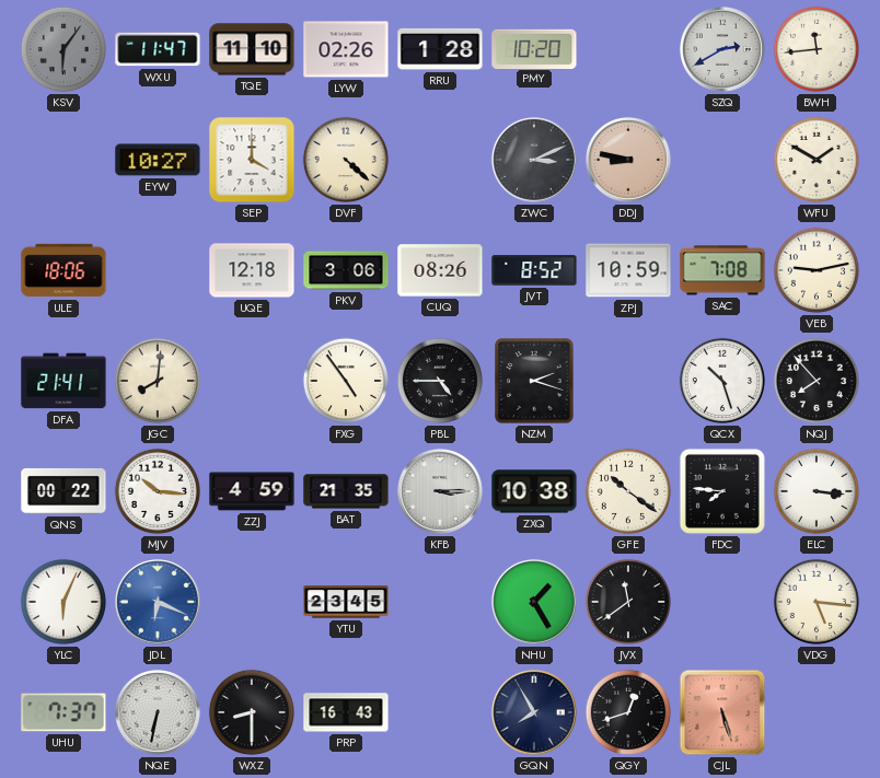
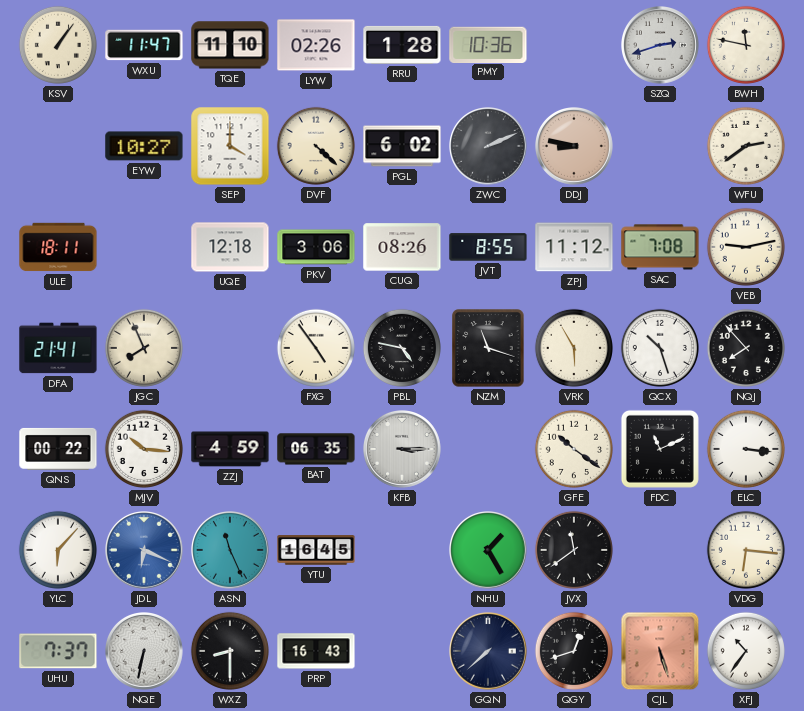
KSV: 6:06 -> 1:06
KSV dial: grey -> cream
PMY: 10:20 -> 10:36
SZQ: 2:40 -> 2:42
BWH: 11:44 -> 11:47
PGL: none -> 6:02
ZWC: 3:11 -> 2:11
WFU: 1:50 -> 2:39
ULE: 18:06 -> 18:11
JVT: 8:52 -> 8:55
ZPJ: 10:59 -> 11:12
JGC: 8:01 -> 7:56
PBL: 4:45 -> 4:47
NZM: 2:18 -> 11:18
VRK: none -> 5:55
BAT: 21:35 -> 06:35
ZXQ: 10:38 -> none
FDC: 7:46 -> 11:11
YLC: 6:04 -> 6:07
ASN: none -> 11:26
YTU: 23:45 -> 16:45
VDG: 5:16 -> 6:16
GQN: 7:55 -> 7:38
XFJ: none -> 10:36
